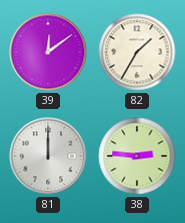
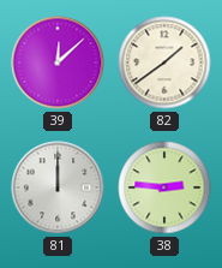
39: 12:09 -> 12:08
82: 1:35 -> 1:39
